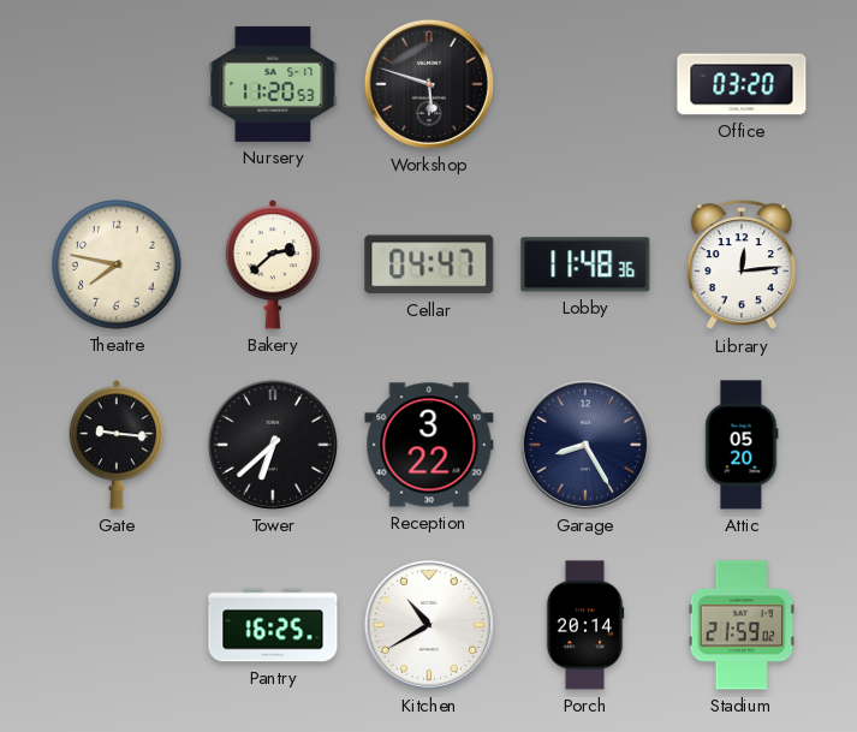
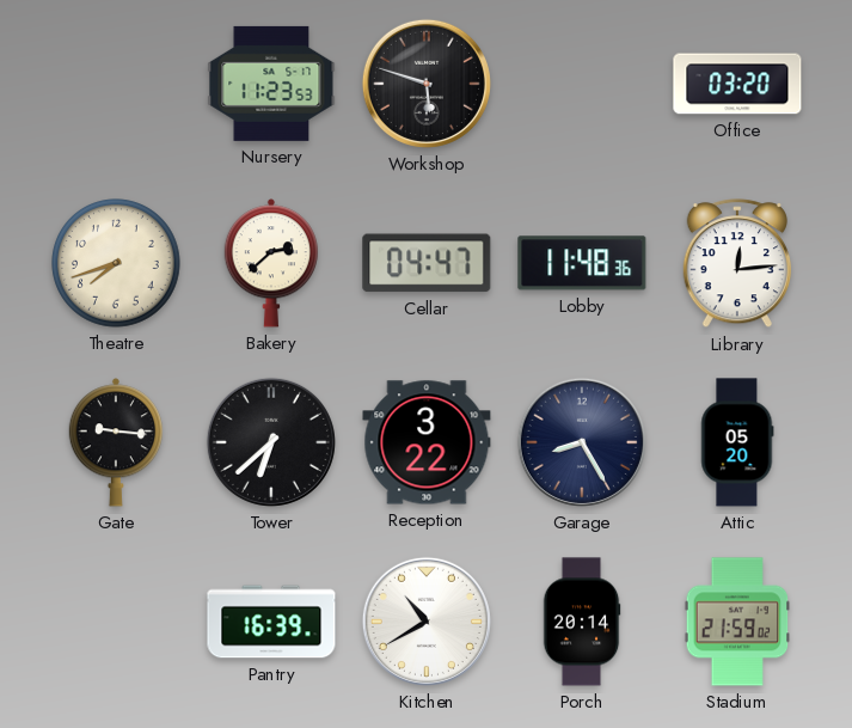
Nursery: 11:20 -> 11:23
Theatre: 7:47 -> 7:42
Pantry: 16:25 -> 16:39
